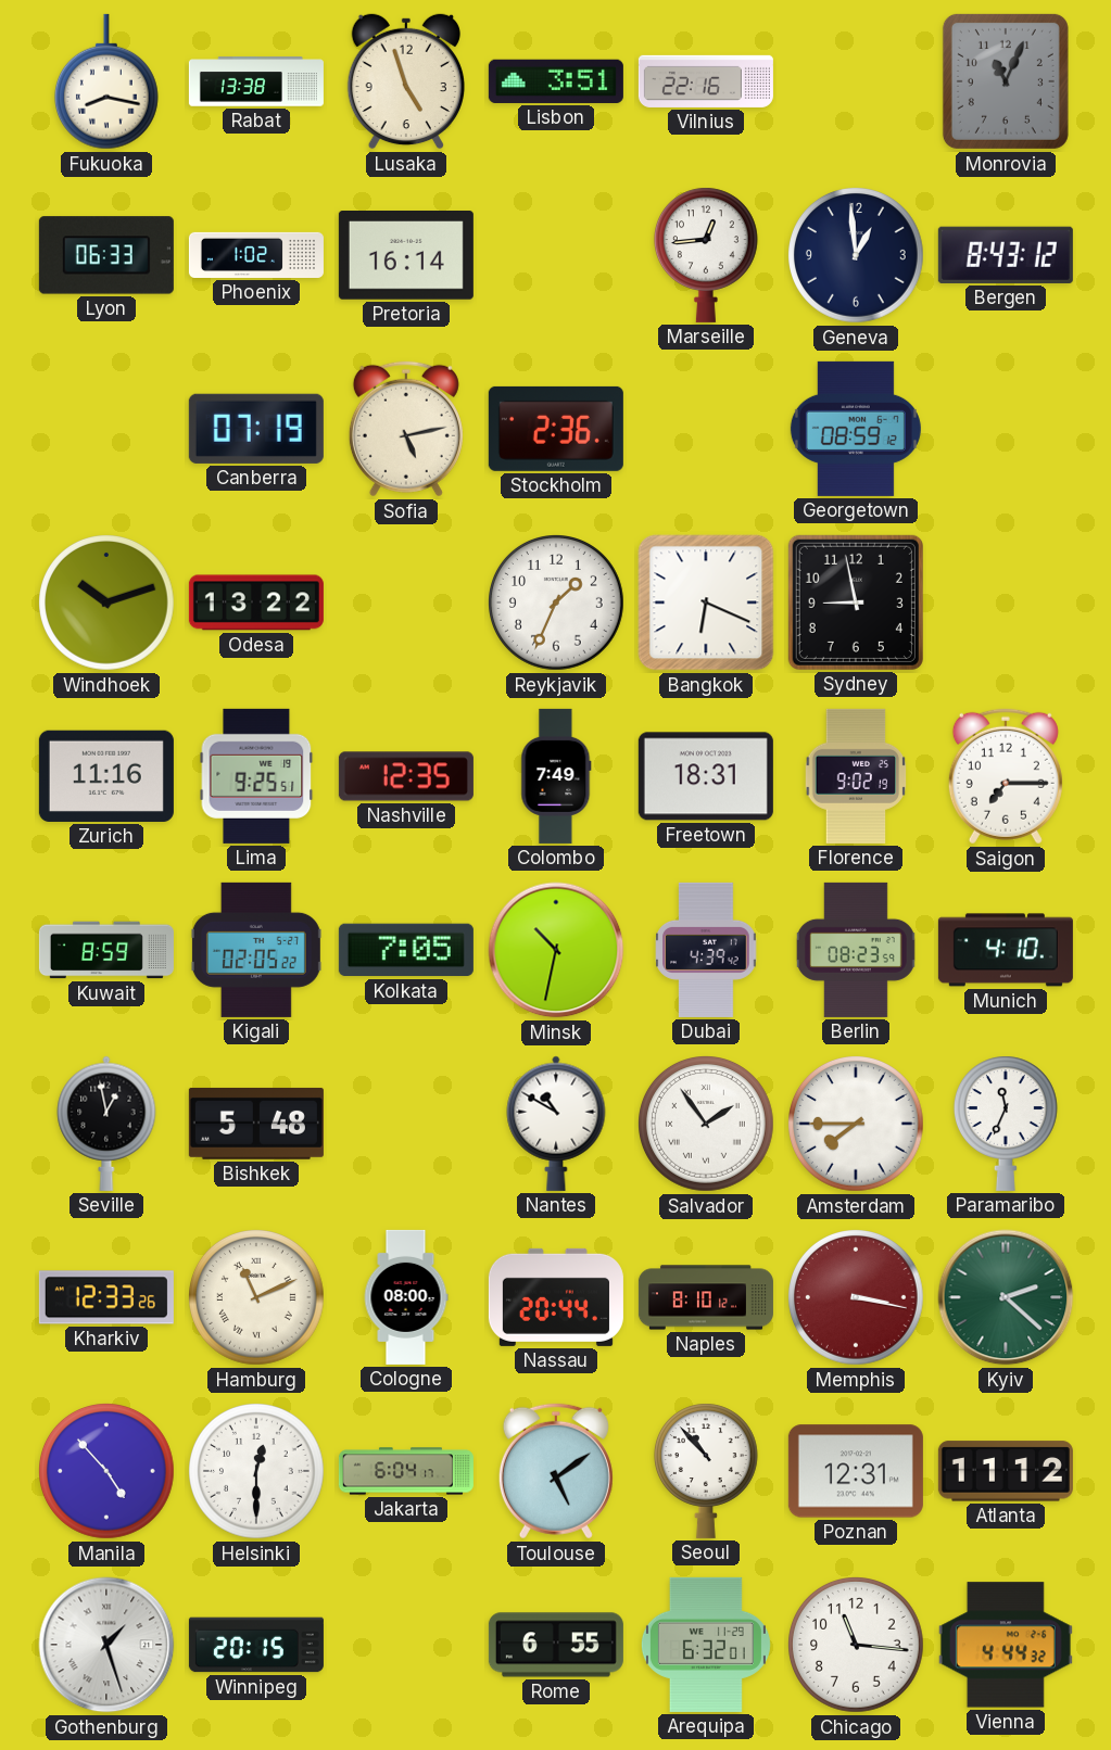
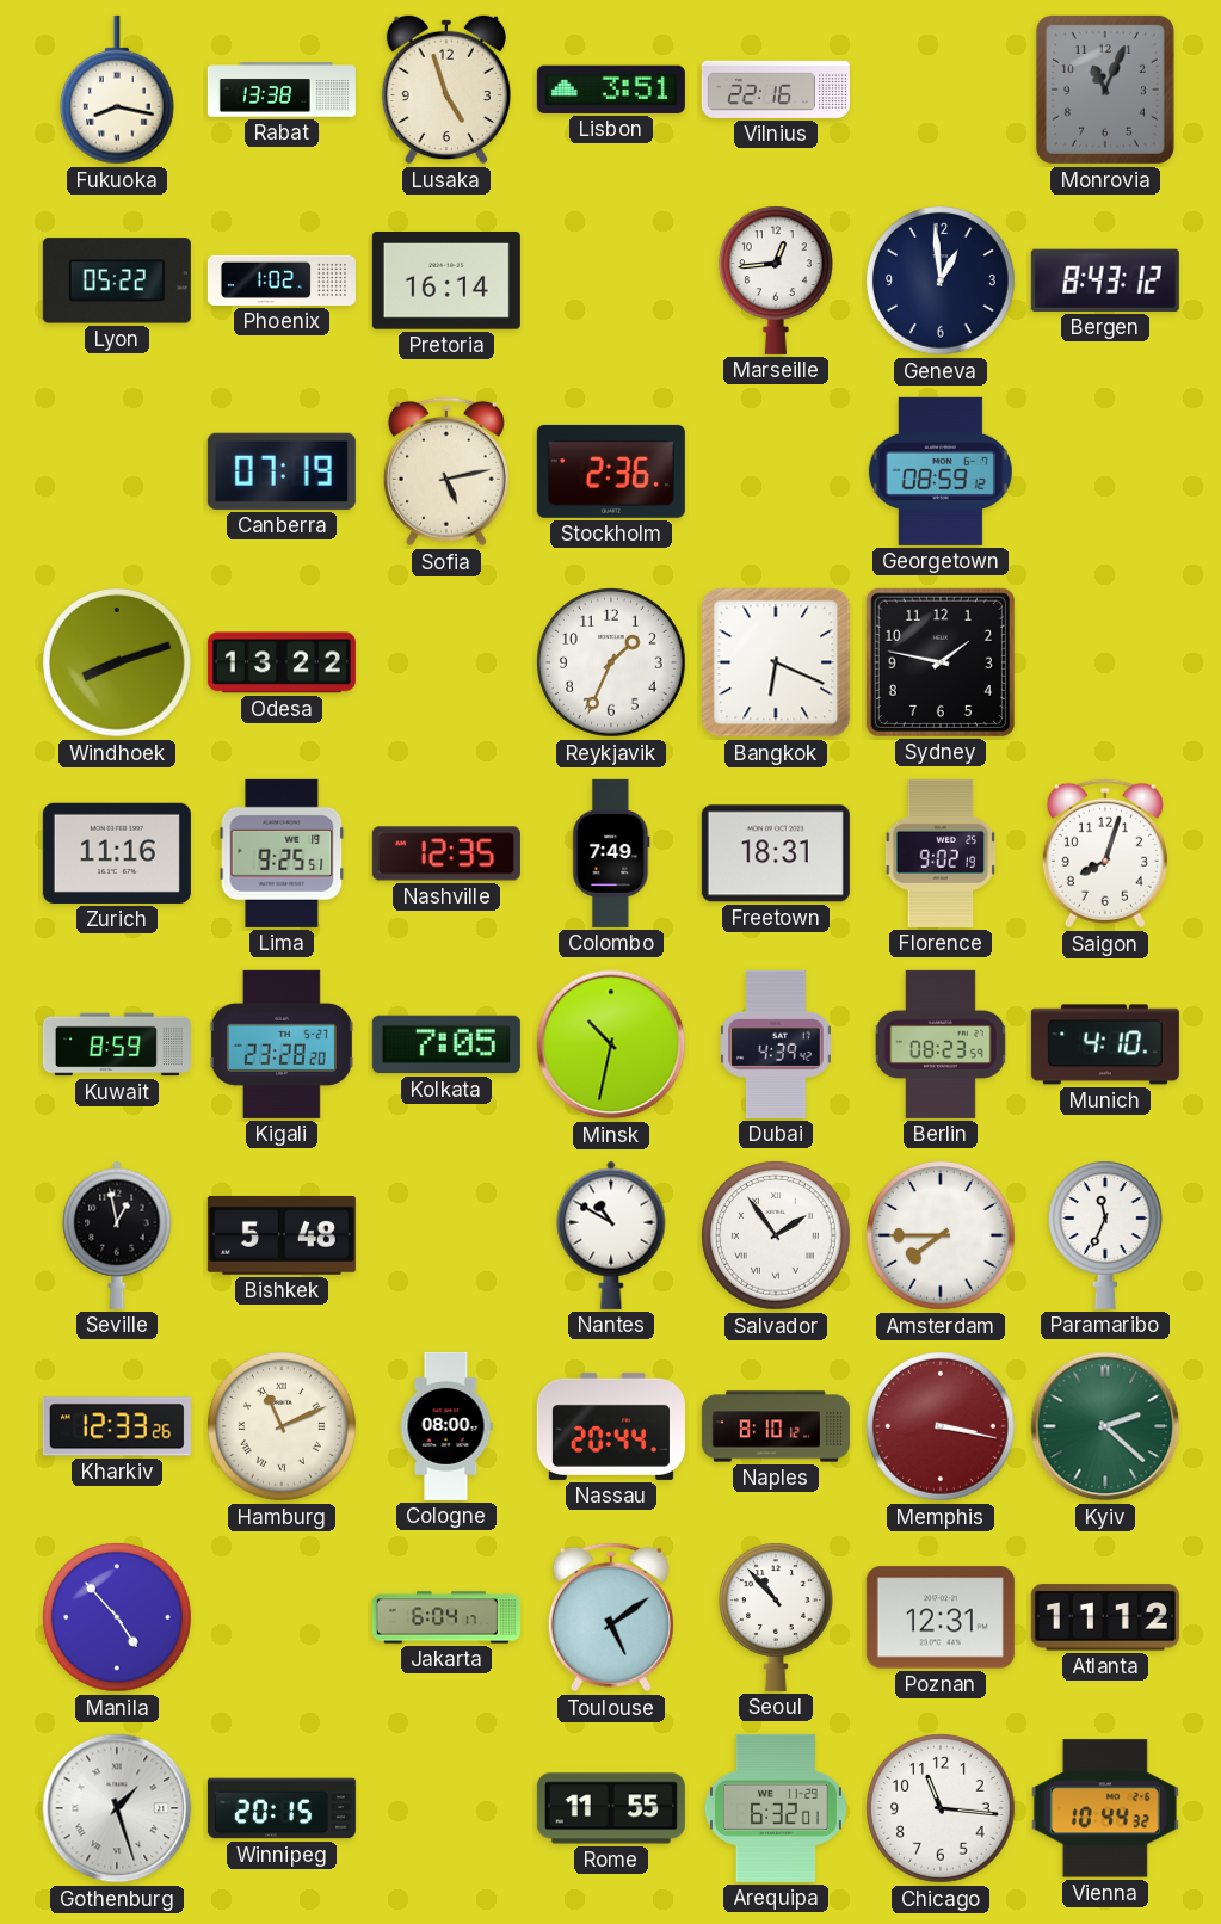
Lyon: 06:33 -> 05:22
Windhoek: 10:12 -> 8:12
Sydney: 8:58 -> 1:47
Saigon: 7:15 -> 8:03
Kigali: 02:05 -> 23:28
Helsinki: 12:30 -> none
Rome: 6:55 -> 11:55
Vienna: 4:44 -> 10:44
